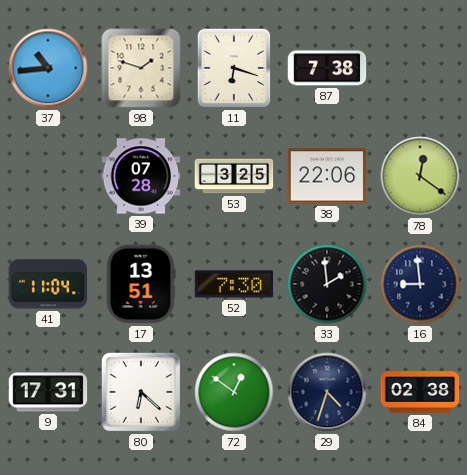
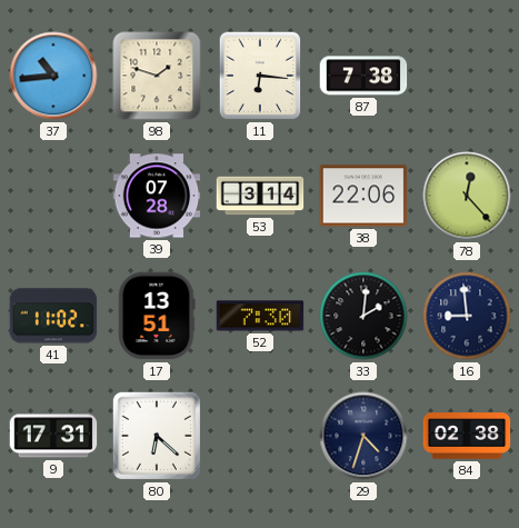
11: 6:18 -> 6:16
53: 3:25 -> 3:14
78: 12:21 -> 12:23
41: 11:04 -> 11:02
33: 1:59 -> 2:01
72: 12:51 -> none
